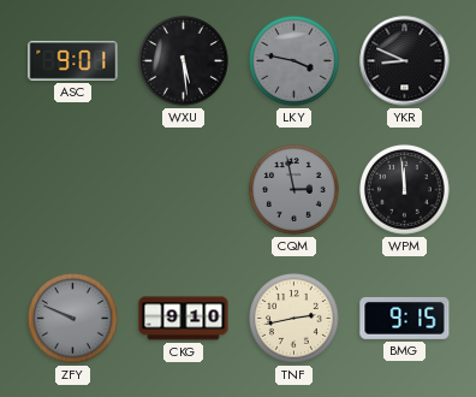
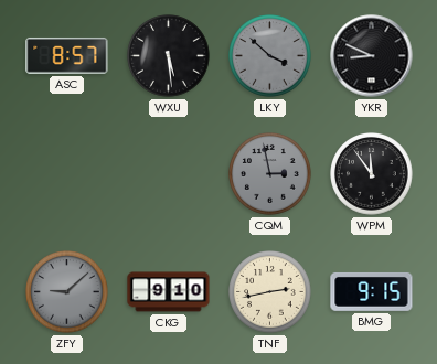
ASC: 9:01 -> 8:57
LKY: 3:47 -> 3:52
WPM: 11:59 -> 11:54
ZFY: 9:49 -> 9:08
